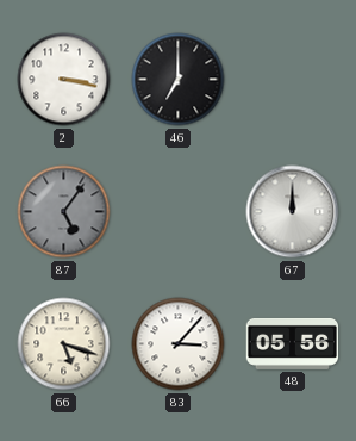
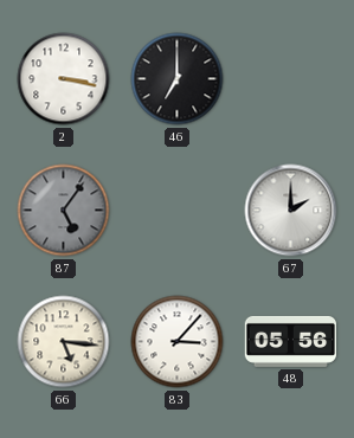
67: 12:00 -> 2:00
66: 5:18 -> 5:16
